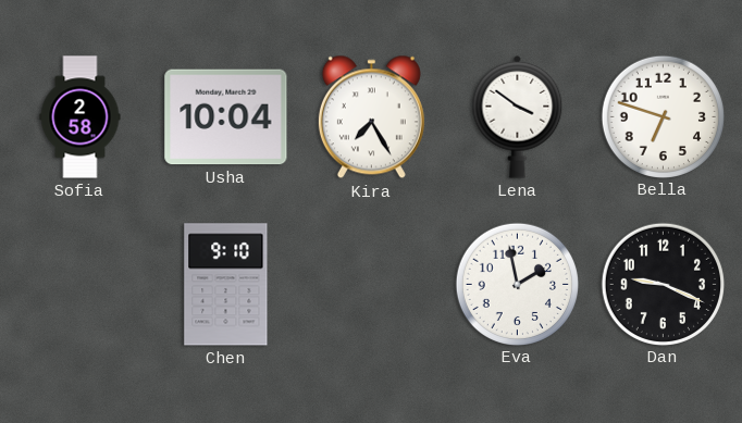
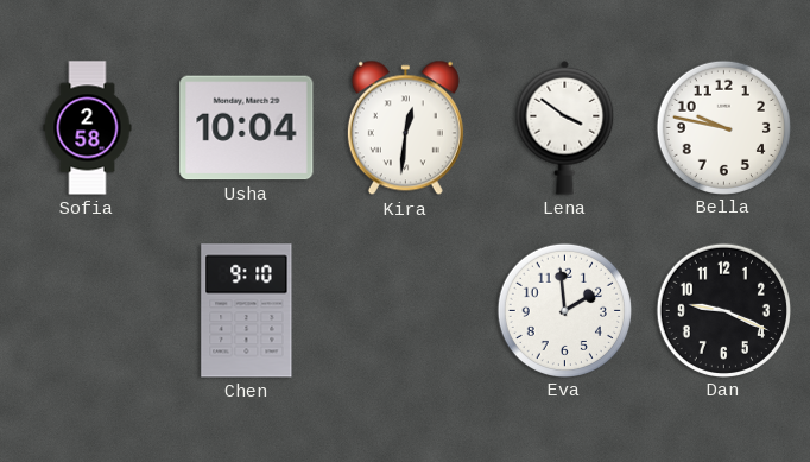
Kira: 7:25 -> 12:31
Bella: 6:48 -> 9:47
Eva: 1:58 -> 1:59
